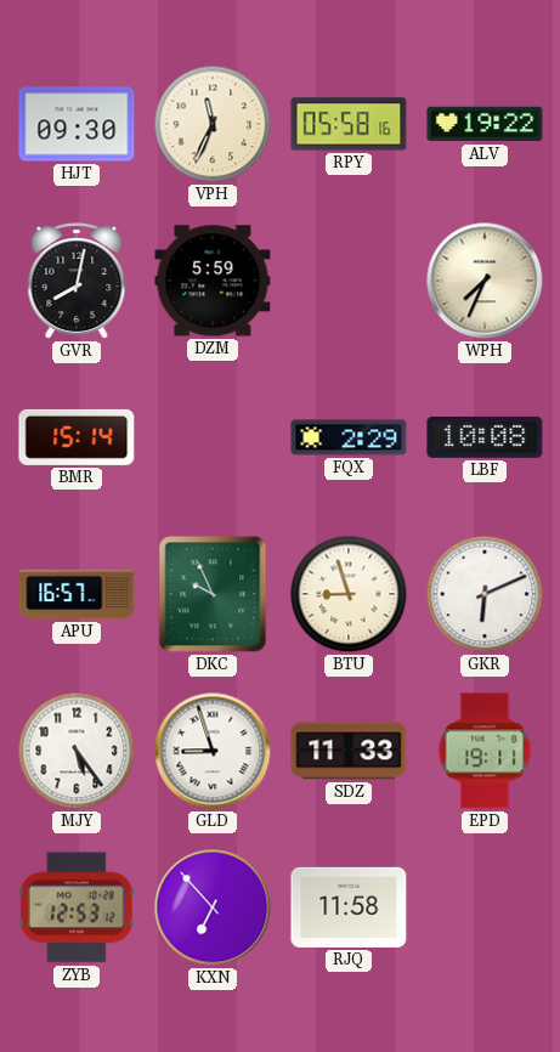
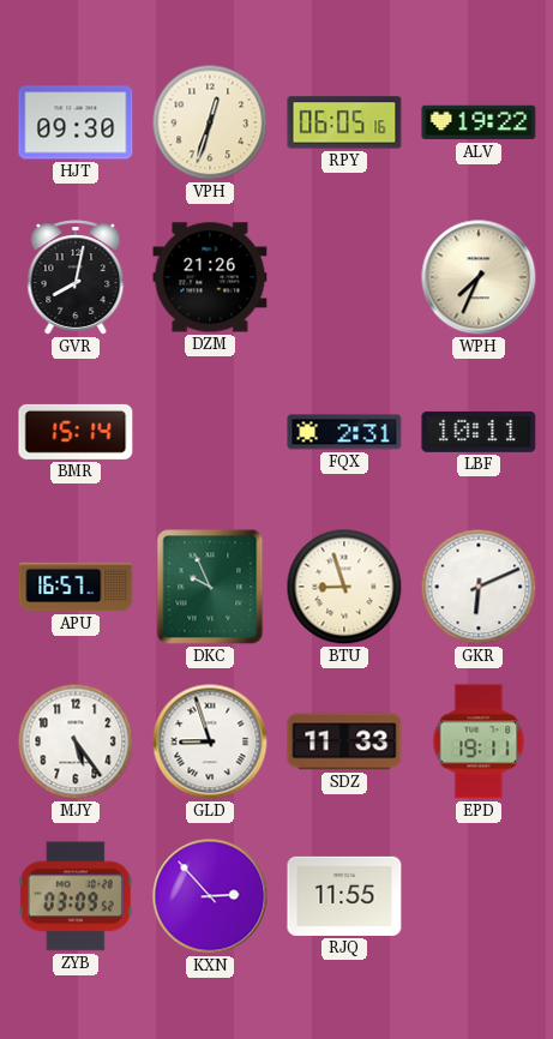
VPH: 11:34 -> 12:33
RPY: 05:58 -> 06:05
DZM: 5:59 -> 21:26
FQX: 2:29 -> 2:31
LBF: 10:08 -> 10:11
ZYB: 12:53 -> 03:09
KXN: 6:53 -> 2:53
RJQ: 11:58 -> 11:55
